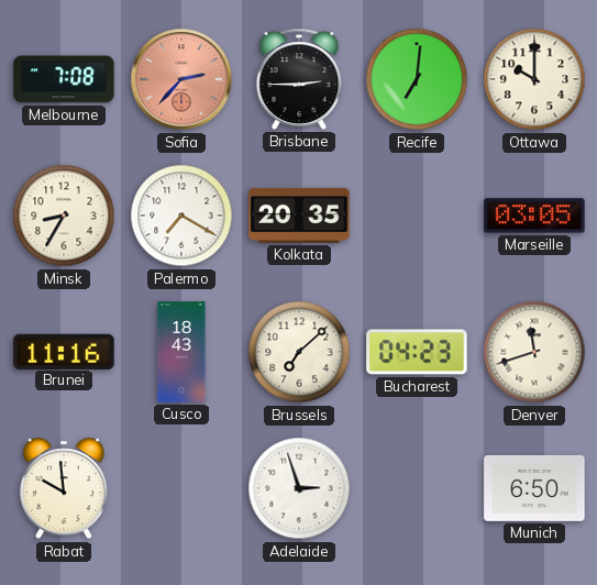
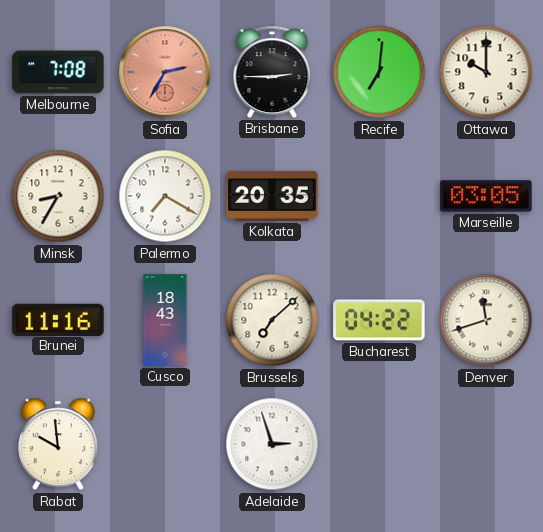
Sofia: 2:37 -> 2:35
Bucharest: 04:23 -> 04:22
Munich: 6:50 -> none
